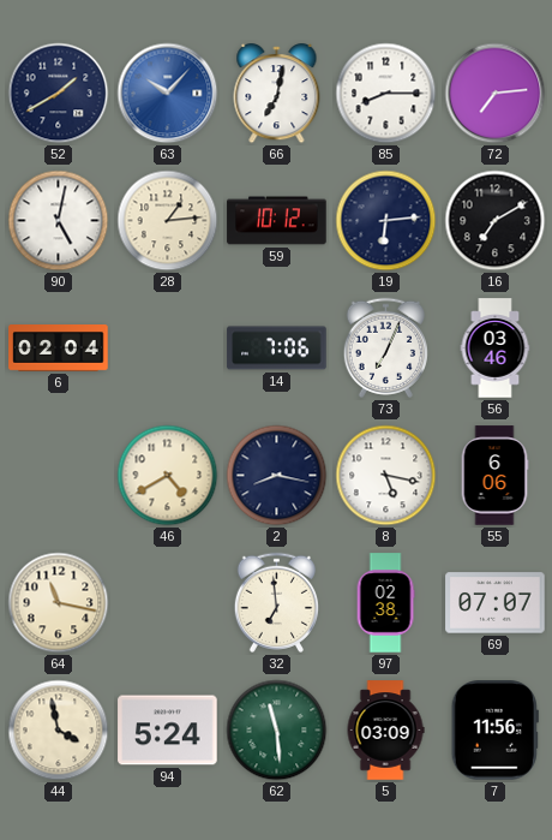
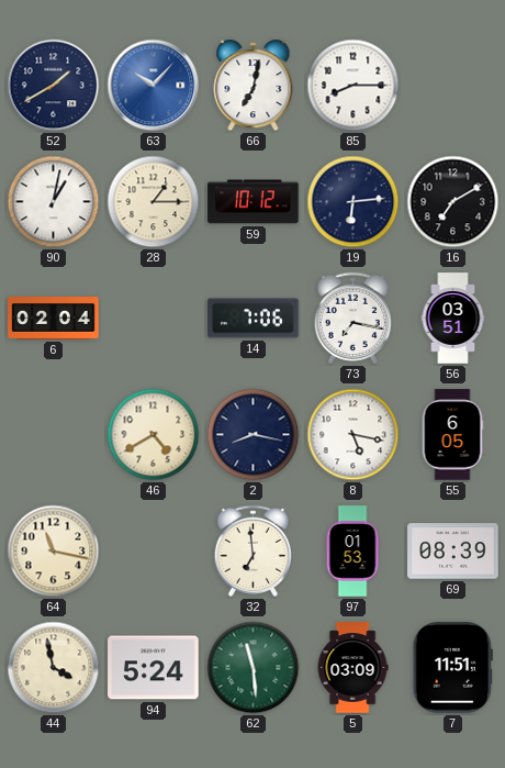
72: 7:14 -> none
90: 5:02 -> 1:02
28: 1:14 -> 1:15
73: 7:04 -> 7:17
56: 03:46 -> 03:51
55: 6:06 -> 6:05
97: 02:38 -> 01:53
69: 07:07 -> 08:39
7: 11:56 -> 11:51
